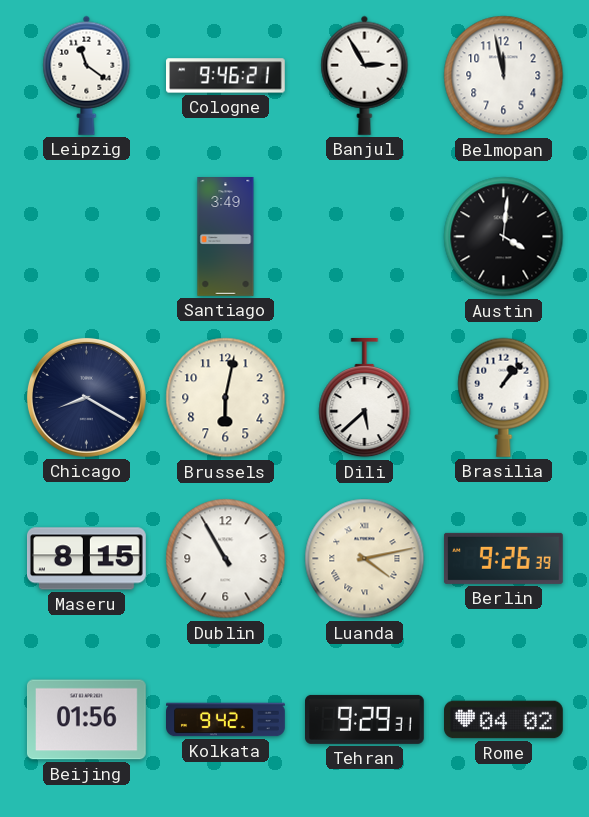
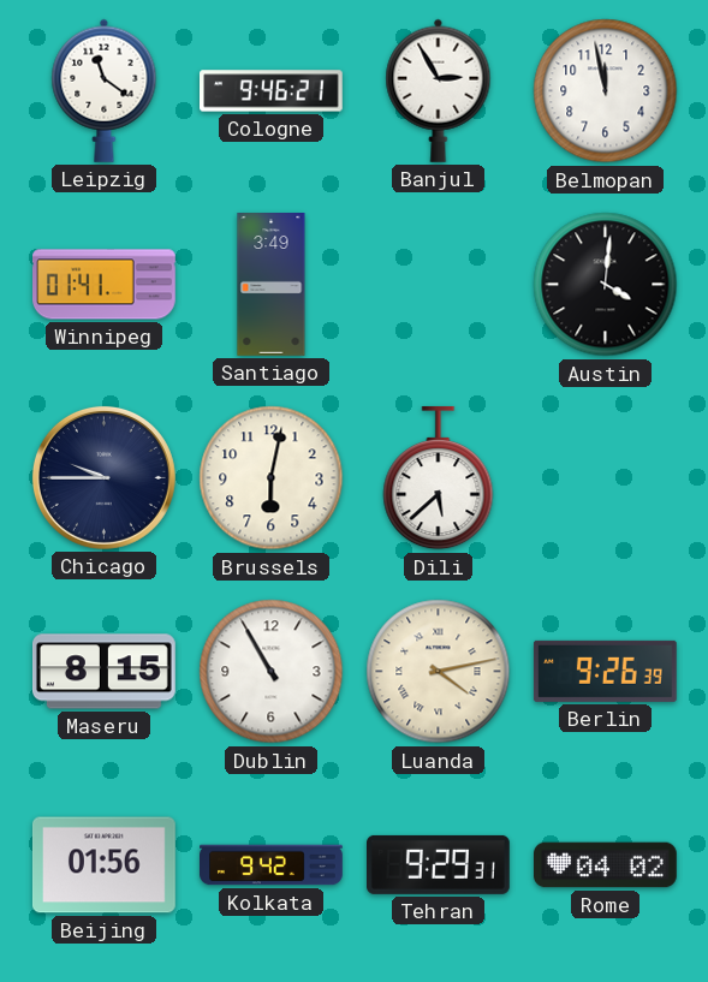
Winnipeg: none -> 01:41
Chicago: 8:20 -> 9:45
Brasilia: 1:07 -> none
